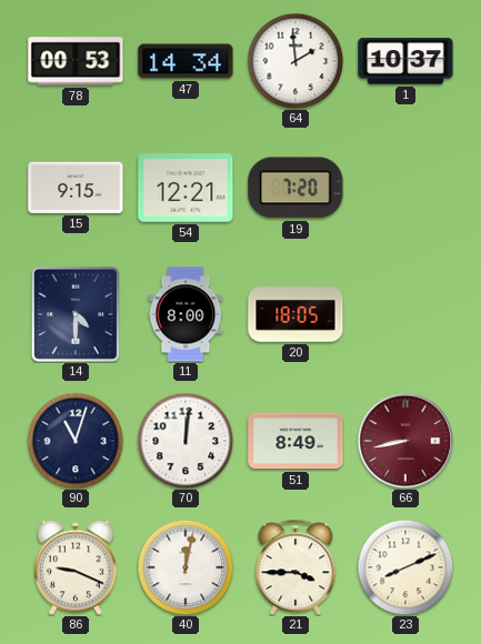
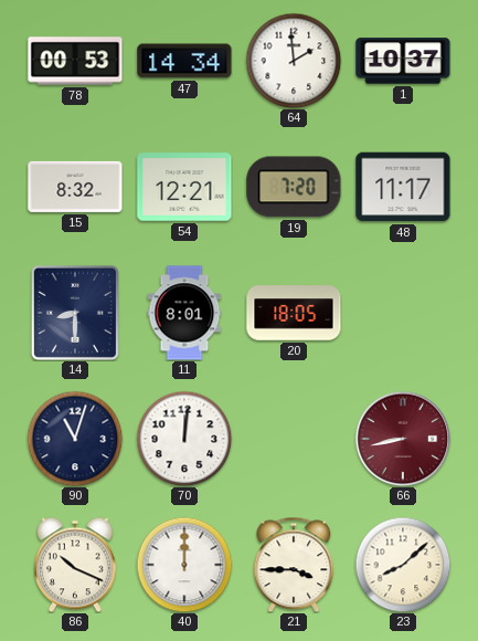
15: 9:15 -> 8:32
48: none -> 11:17
14: 4:30 -> 8:30
11: 8:00 -> 8:01
51: 8:49 -> none
86: 9:19 -> 10:19
40: 12:02 -> 12:00
23: 8:11 -> 8:08
